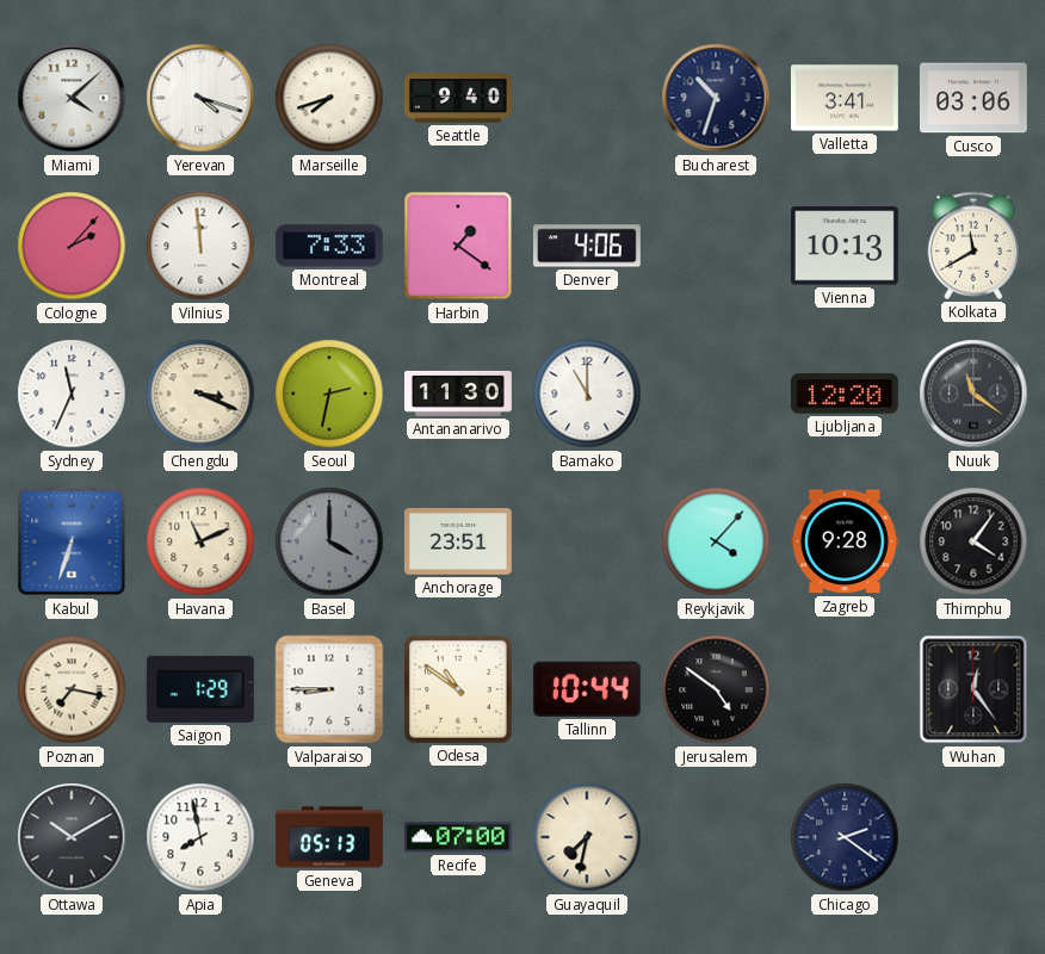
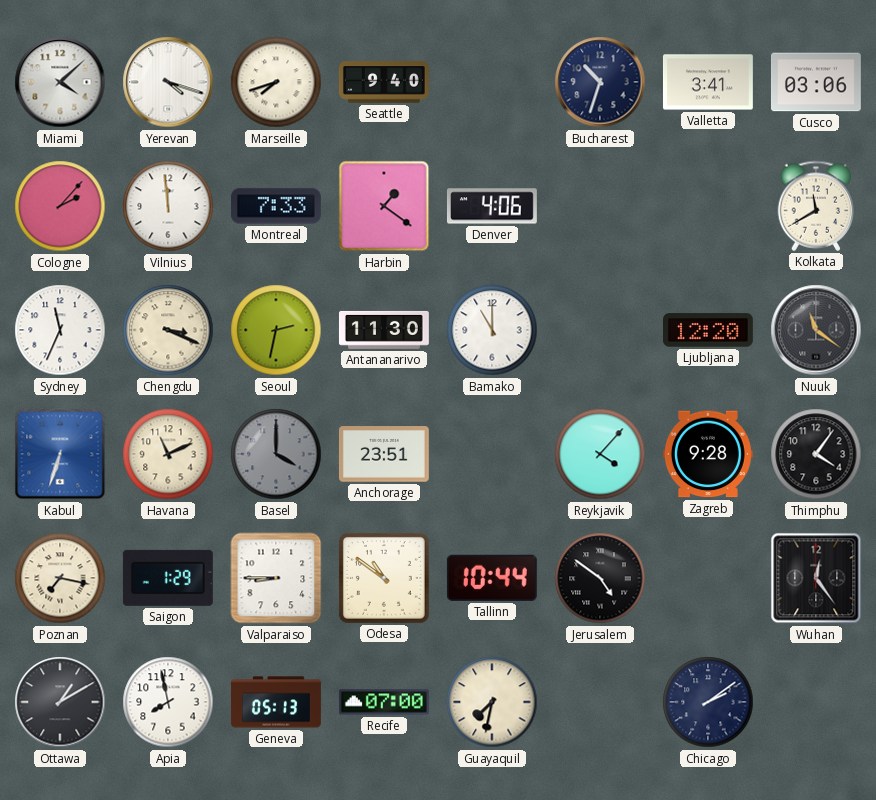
Vienna: 10:13 -> none
Ottawa: 10:10 -> 1:10
Chicago: 2:21 -> 2:09
